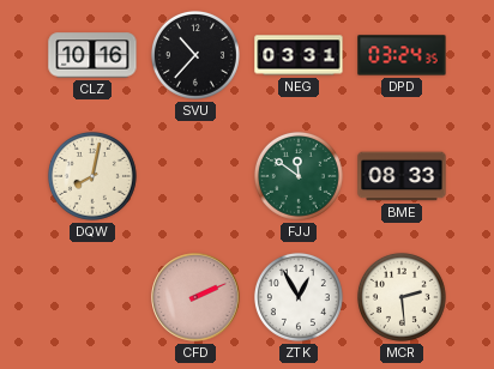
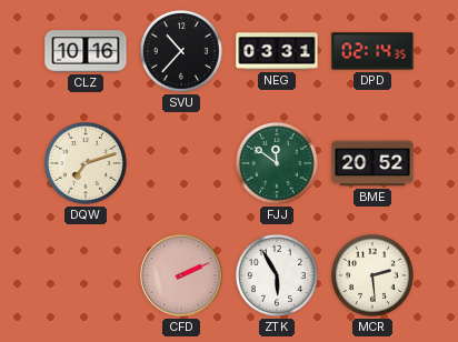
DPD: 03:24 -> 02:14
DQW: 8:02 -> 7:12
BME: 08:33 -> 20:52
ZTK: 12:55 -> 5:55
